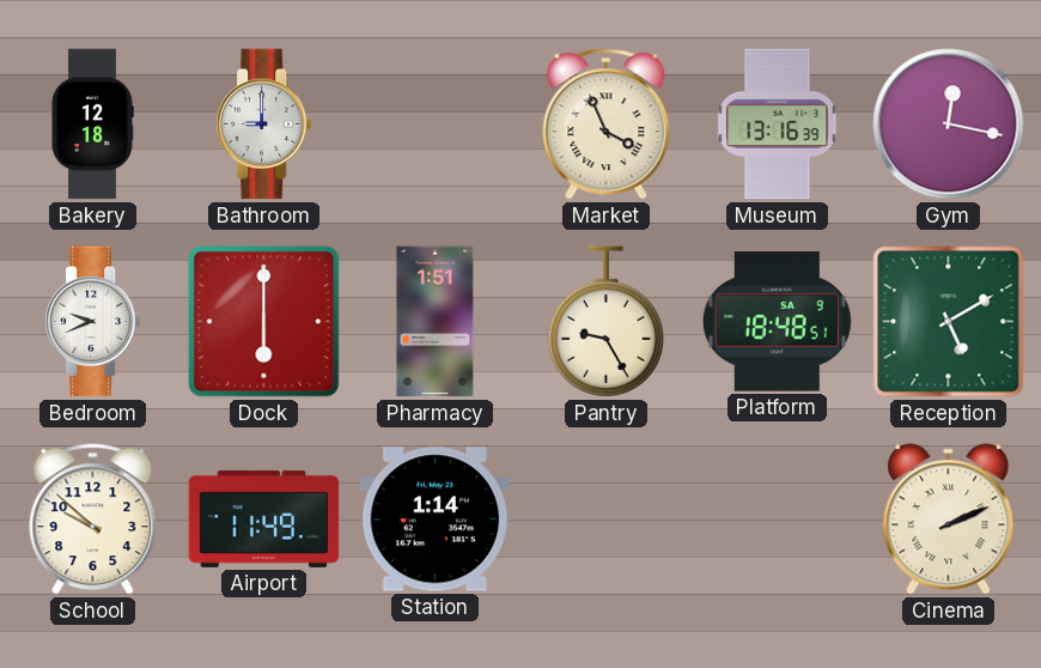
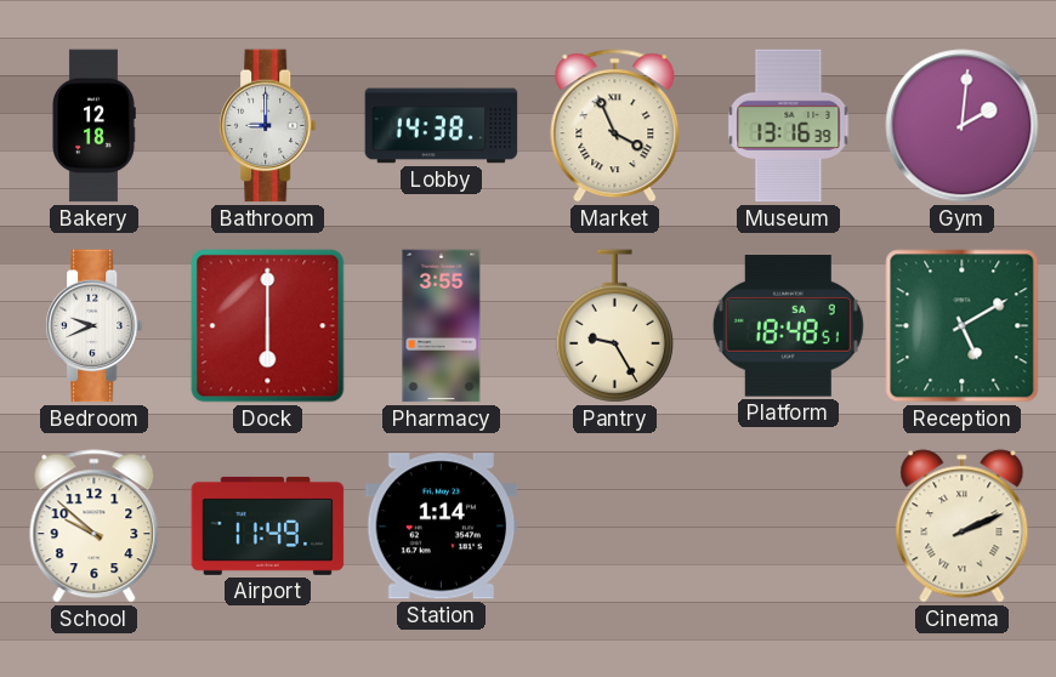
Lobby: none -> 14:38
Gym: 12:17 -> 2:01
Pharmacy: 1:51 -> 3:55
